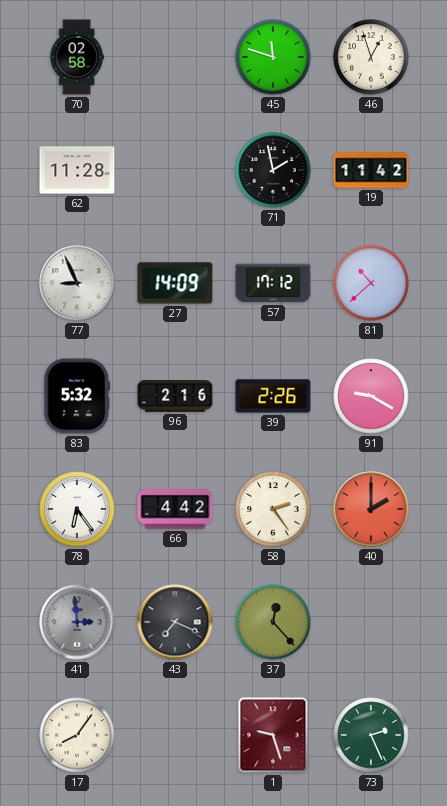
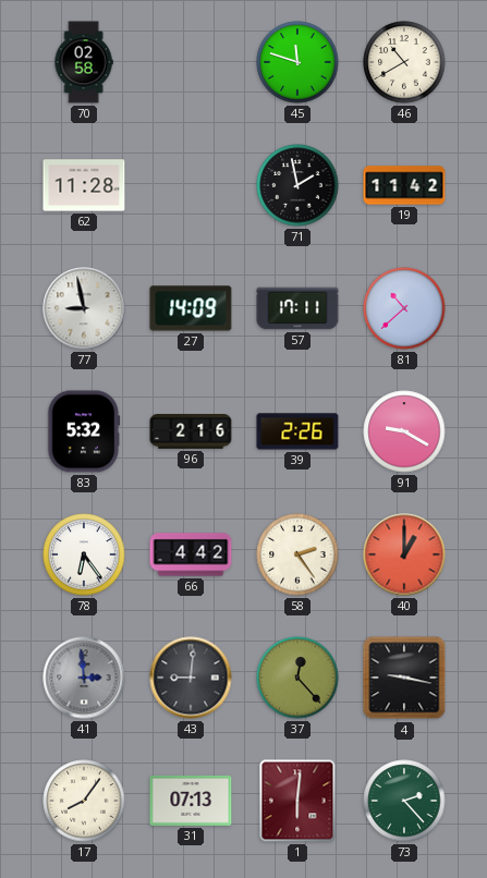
46: 12:57 -> 10:40
77: 8:56 -> 8:58
57: 17:12 -> 17:11
40: 2:00 -> 1:00
43: 7:19 -> 9:01
4: none -> 9:17
31: none -> 07:13
1: 9:27 -> 6:01
73: 2:26 -> 2:23
